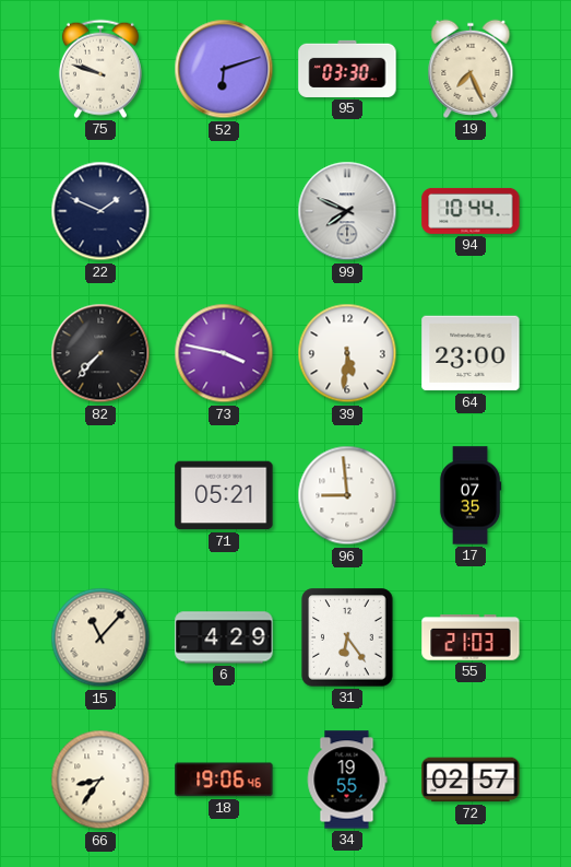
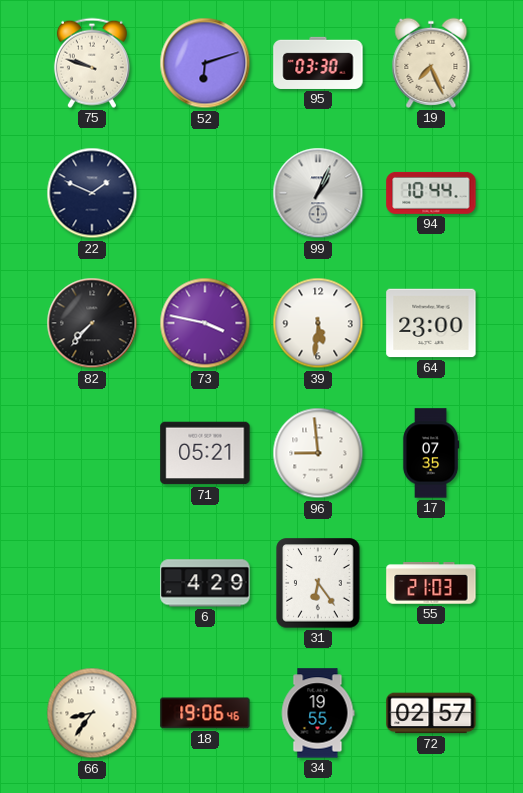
99: 7:49 -> 1:04
15: 11:07 -> none
